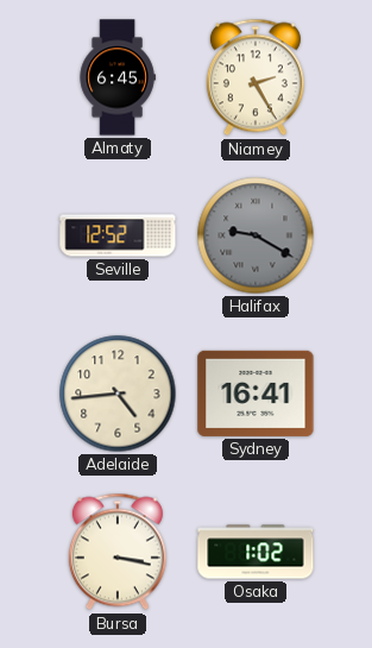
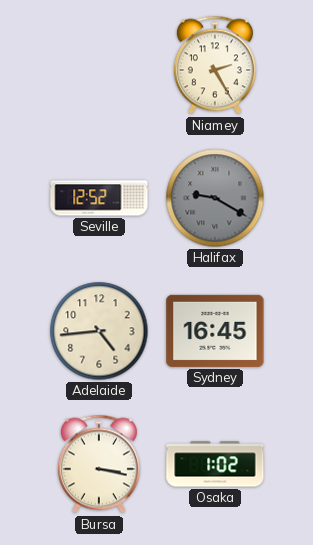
Almaty: 6:45 -> none
Sydney: 16:41 -> 16:45
